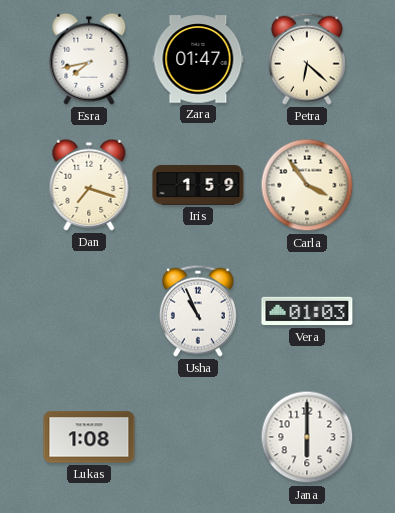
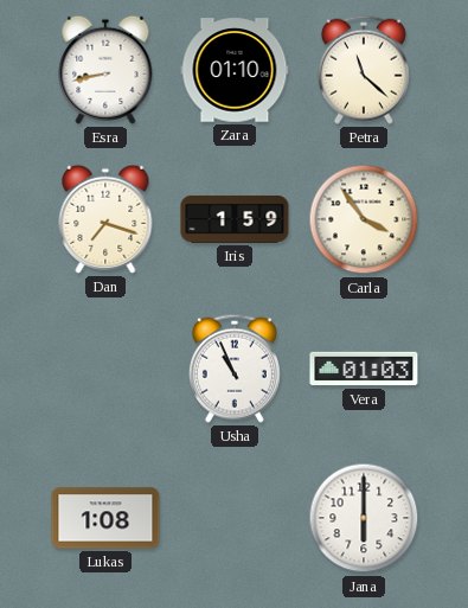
Esra: 7:43 -> 8:43
Zara: 01:47 -> 01:10
Petra: 6:22 -> 11:22
